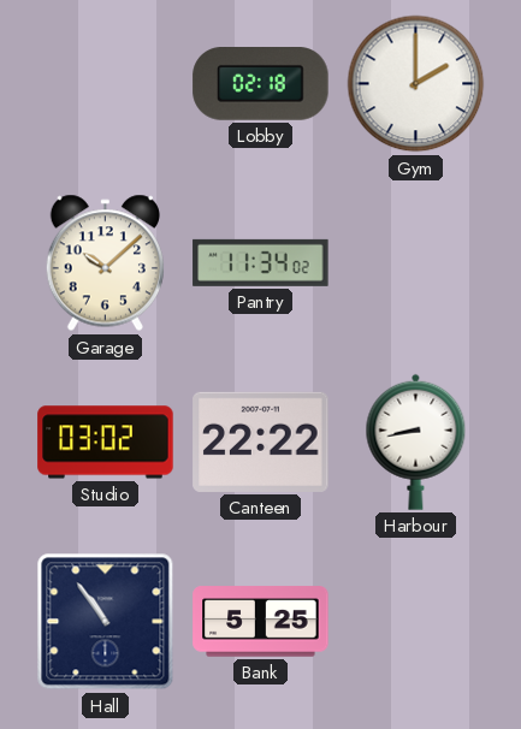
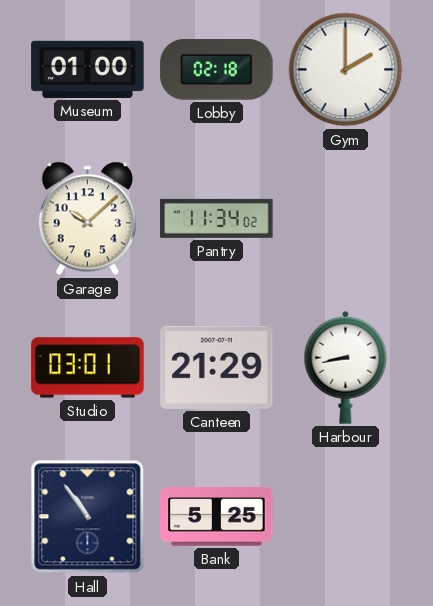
Museum: none -> 01:00
Studio: 03:02 -> 03:01
Canteen: 22:22 -> 21:29
